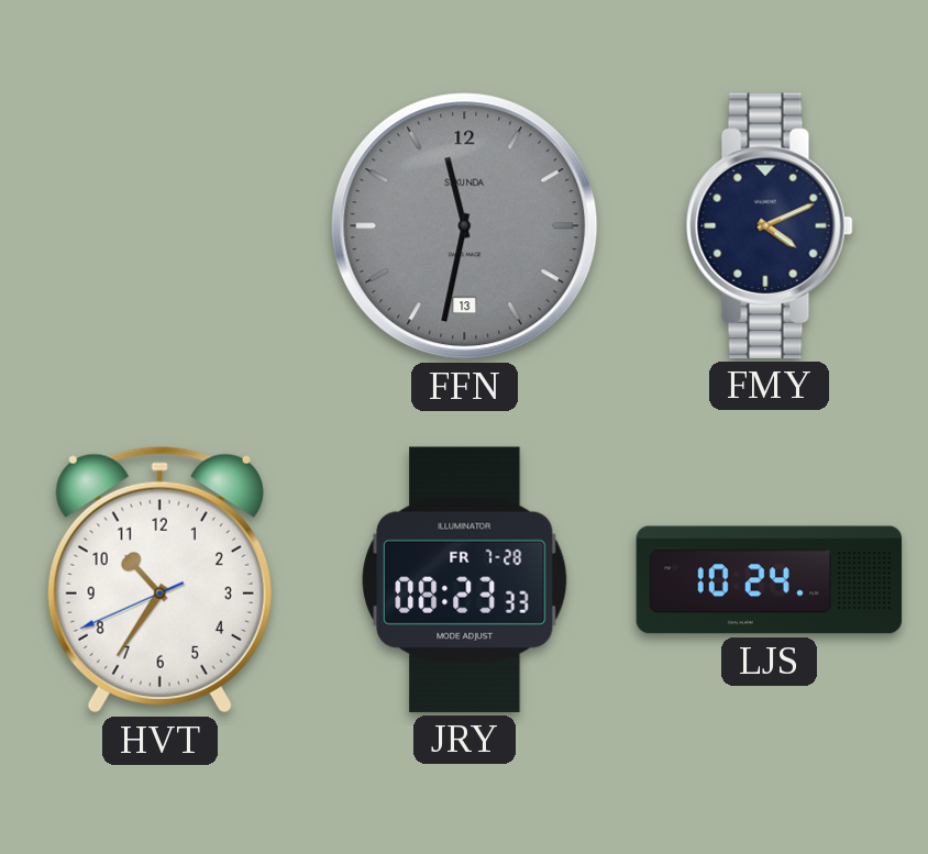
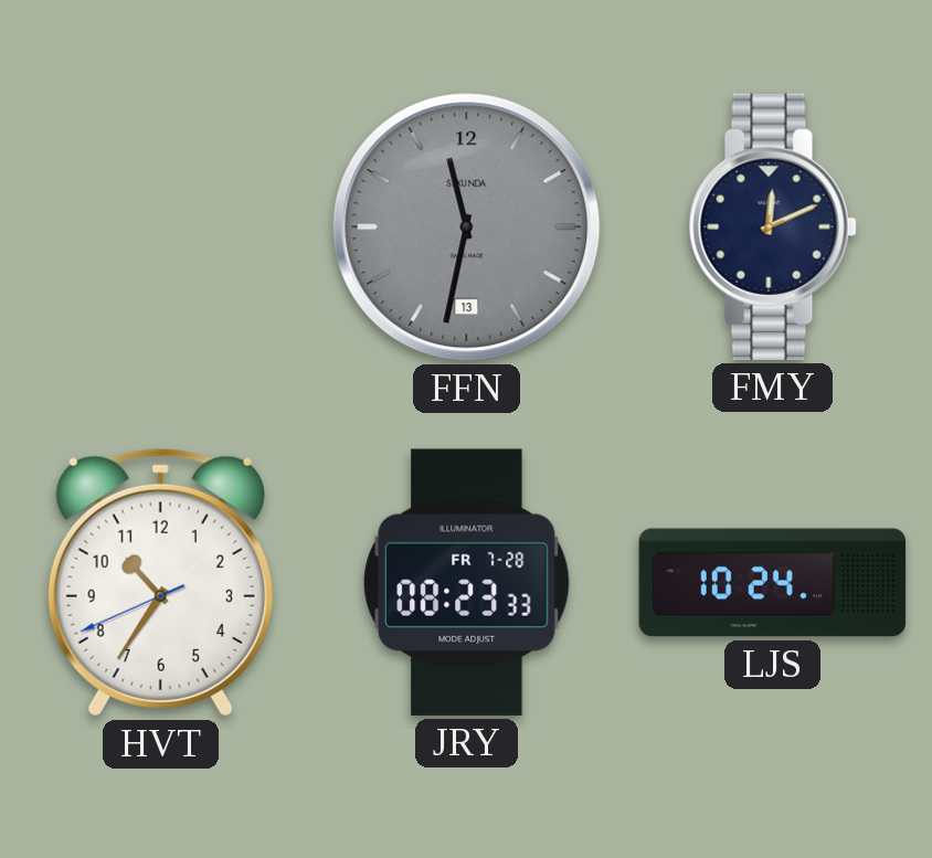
FMY: 4:11 -> 12:11
